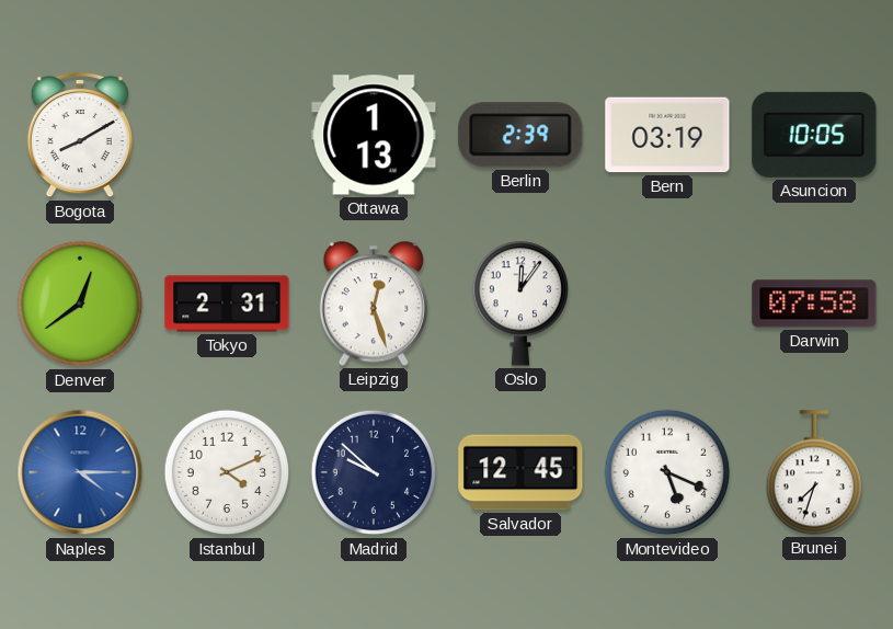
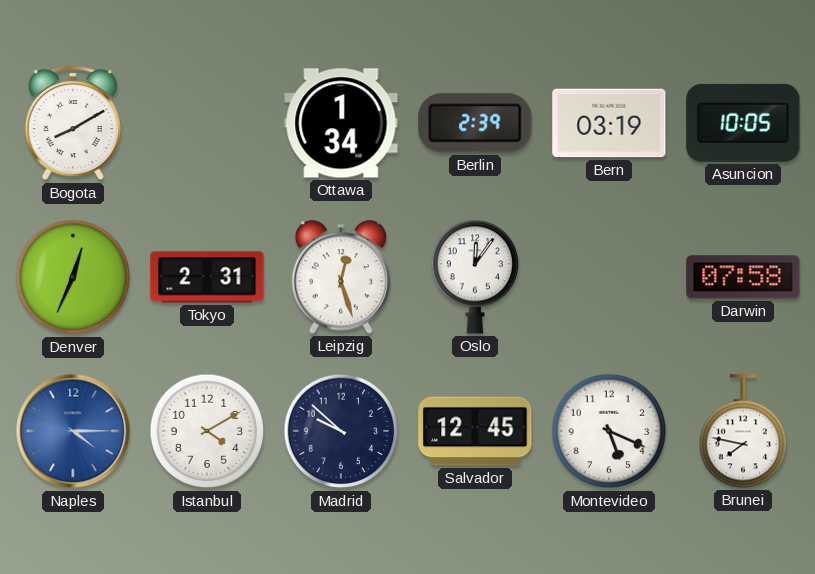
Ottawa: 1:13 -> 1:34
Denver: 12:39 -> 12:34
Istanbul: 4:11 -> 4:10
Brunei: 7:33 -> 7:47
